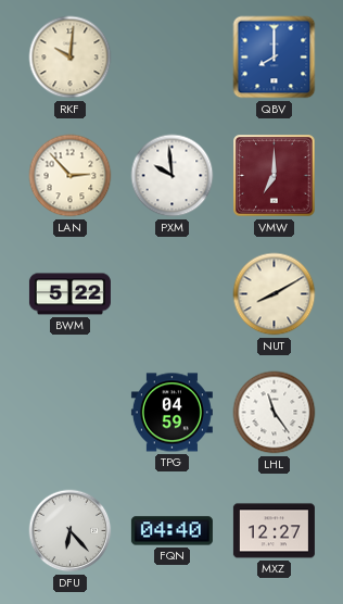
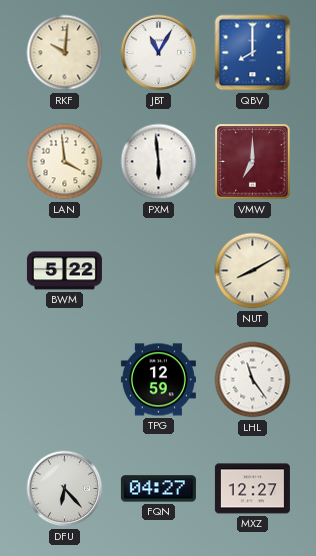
JBT: none -> 11:05
LAN: 2:53 -> 3:59
PXM: 9:59 -> 5:59
TPG: 04:59 -> 12:59
FQN: 04:40 -> 04:27
